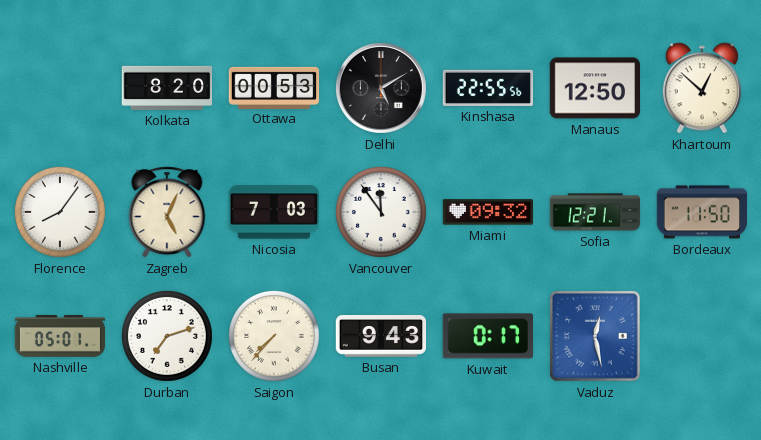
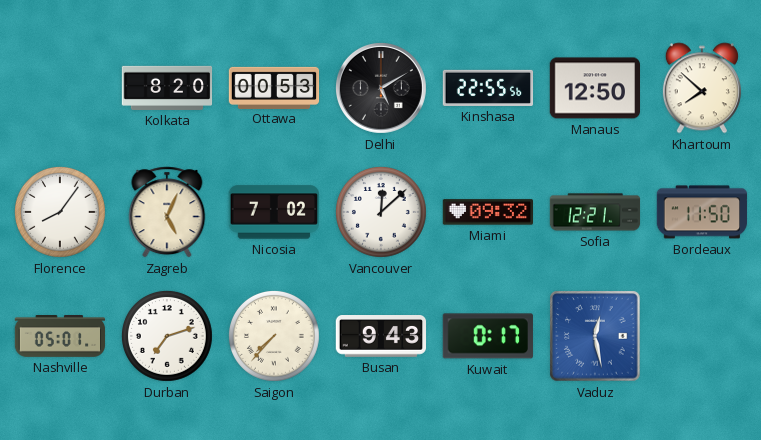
Khartoum: 12:52 -> 7:52
Nicosia: 7:03 -> 7:02
Vancouver: 11:54 -> 12:08
